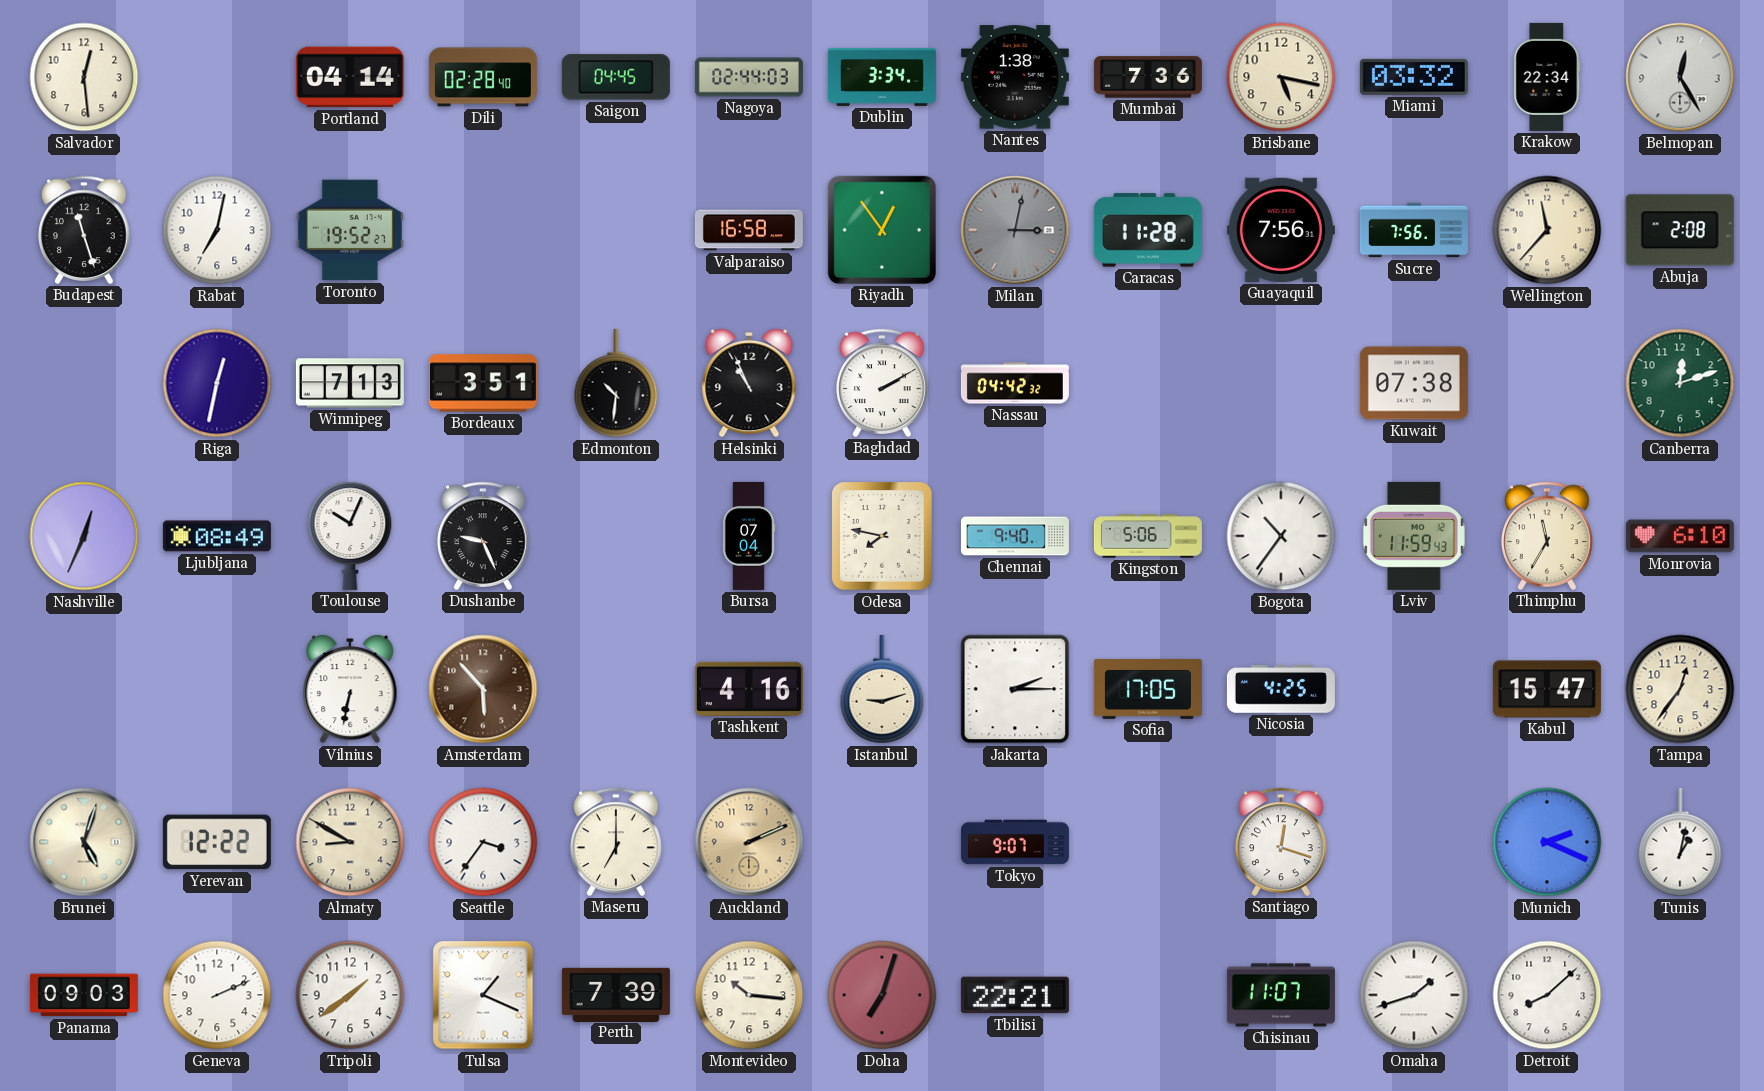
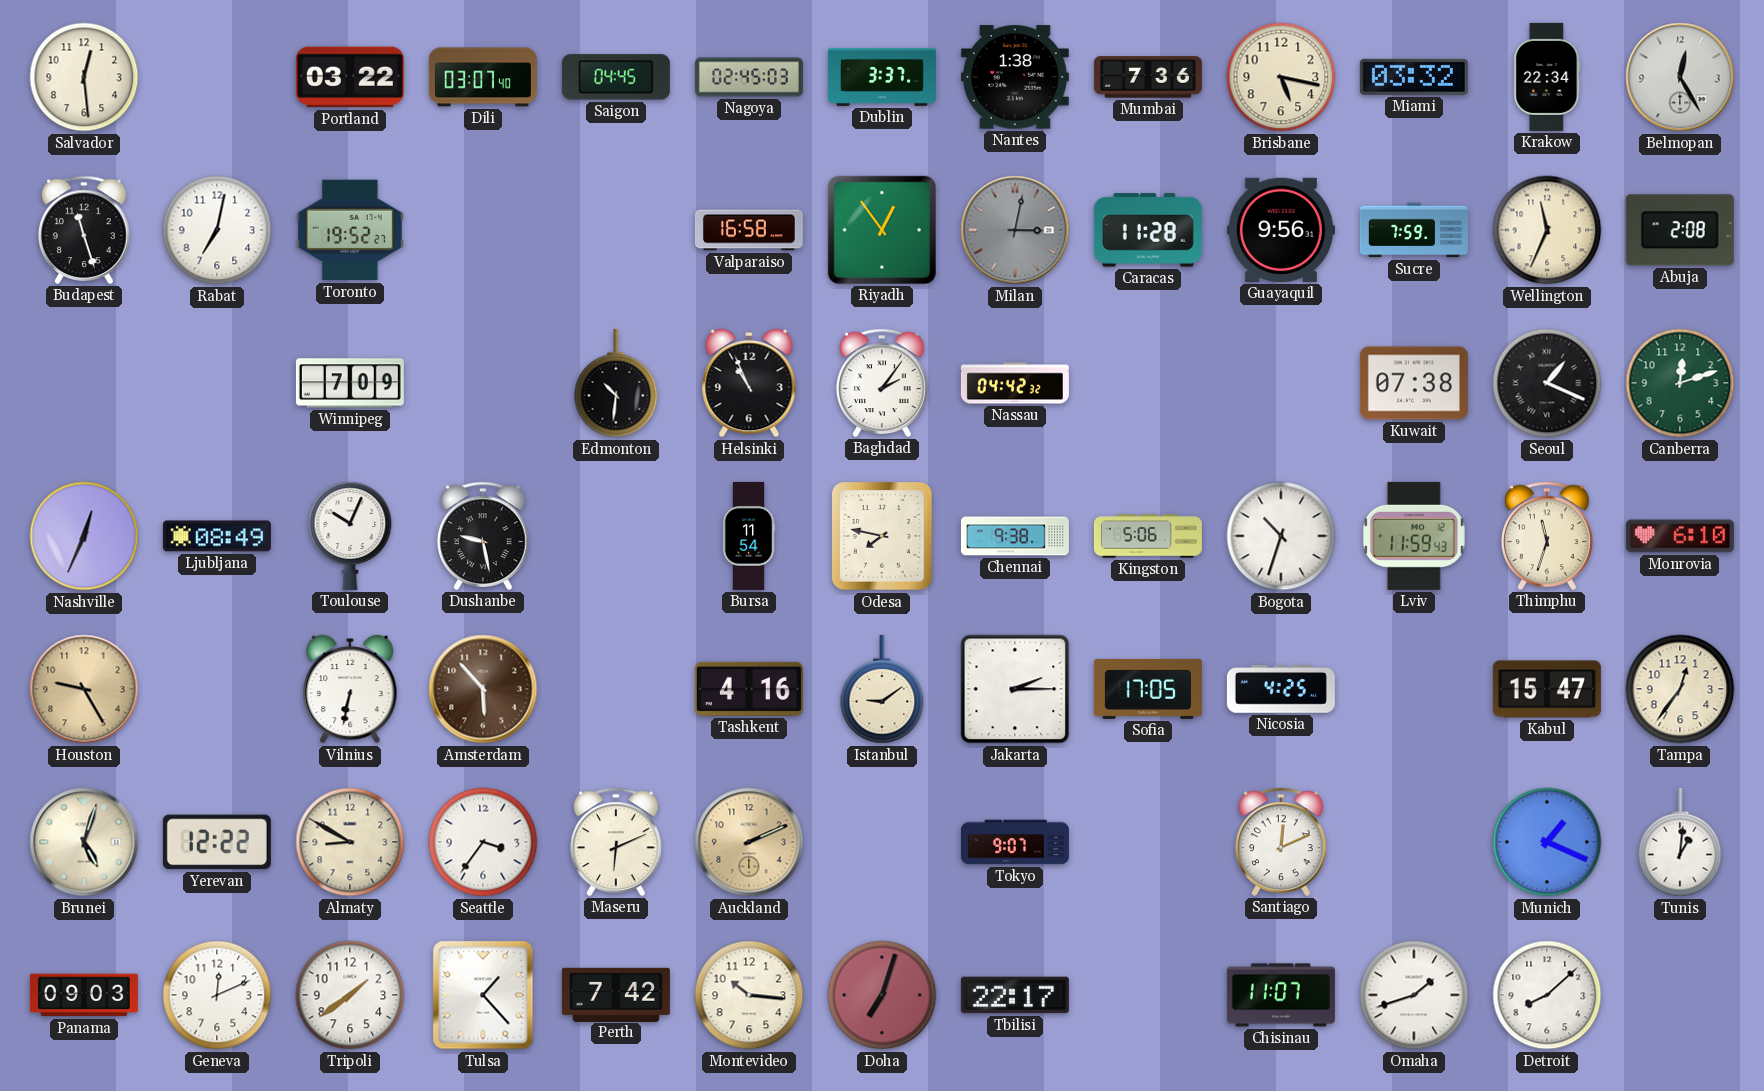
Portland: 04:14 -> 03:22
Dili: 02:28 -> 03:07
Nagoya: 02:44 -> 02:45
Dublin: 3:34 -> 3:37
Guayaquil: 7:56 -> 9:56
Sucre: 7:56 -> 7:59
Wellington: 11:37 -> 11:34
Riga: 12:32 -> none
Winnipeg: 7:13 -> 7:09
Bordeaux: 3:51 -> none
Baghdad: 2:10 -> 2:06
Seoul: none -> 1:19
Dushanbe: 9:26 -> 9:28
Bursa: 07:04 -> 11:54
Chennai: 9:40 -> 9:38
Bogota: 10:36 -> 10:33
Thimphu: 11:35 -> 11:33
Houston: none -> 9:25
Istanbul: 9:12 -> 9:09
Maseru: 7:00 -> 6:11
Santiago: 12:18 -> 12:11
Munich: 2:19 -> 1:19
Tunis: 1:02 -> 1:01
Geneva: 2:11 -> 12:11
Tulsa: 1:19 -> 1:23
Perth: 7:39 -> 7:42
Tbilisi: 22:21 -> 22:17
